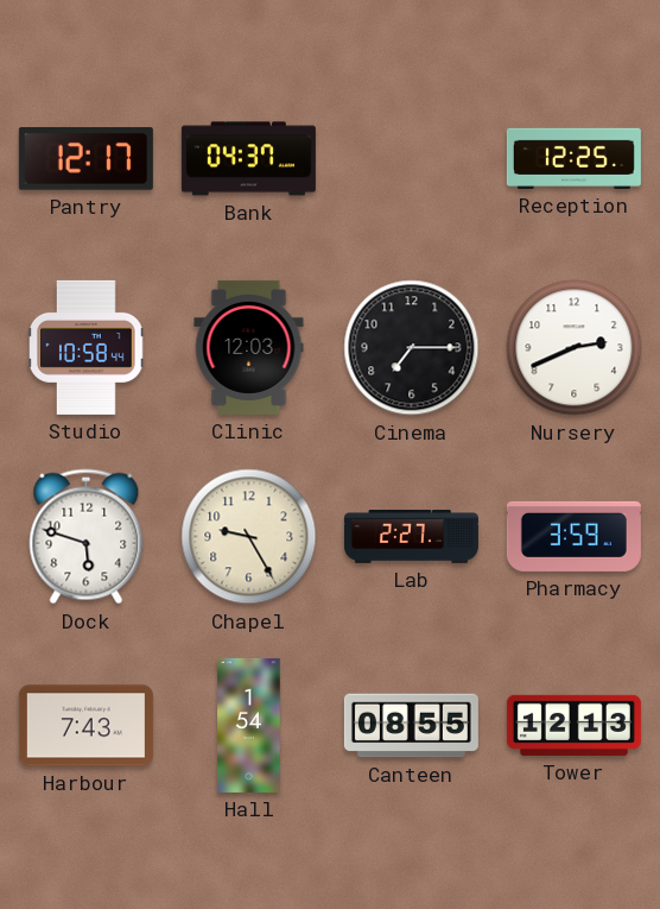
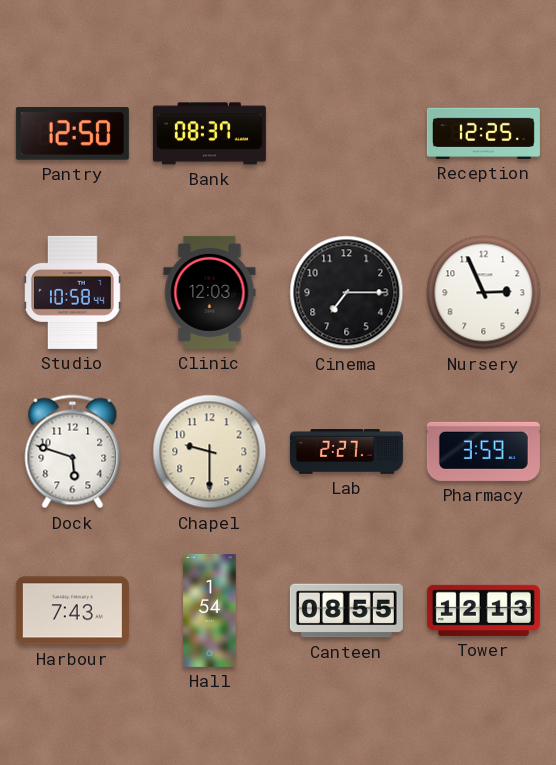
Pantry: 12:17 -> 12:50
Bank: 04:37 -> 08:37
Nursery: 2:41 -> 2:56
Chapel: 9:25 -> 9:30
